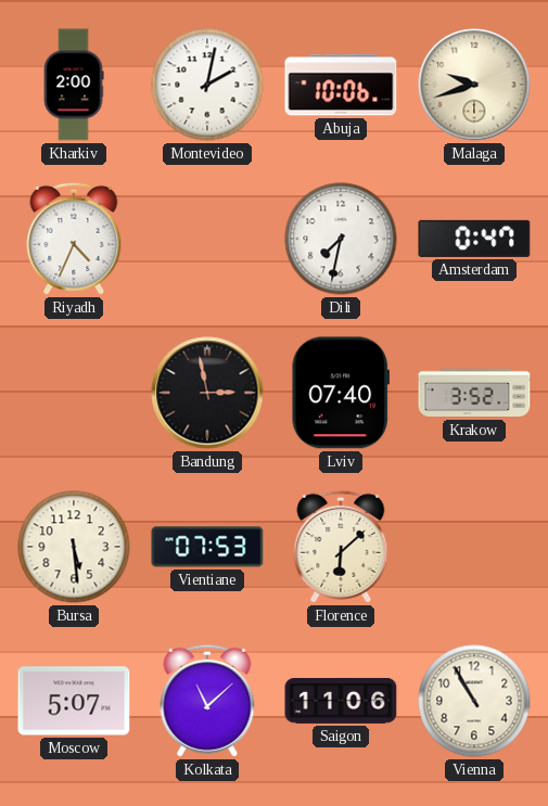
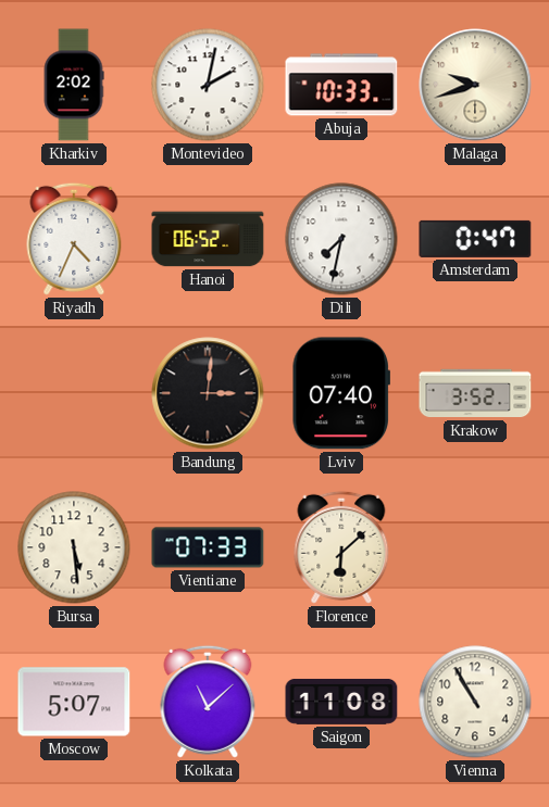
Kharkiv: 2:00 -> 2:02
Abuja: 10:06 -> 10:33
Hanoi: none -> 06:52
Bandung: 2:58 -> 3:01
Vientiane: 07:53 -> 07:33
Saigon: 11:06 -> 11:08
